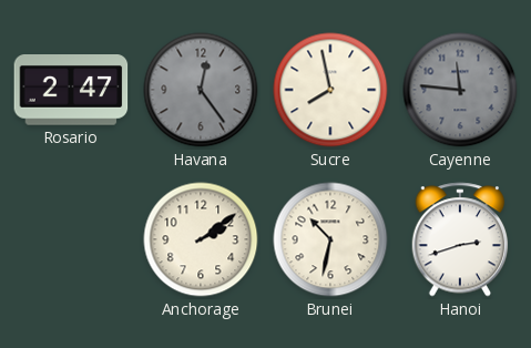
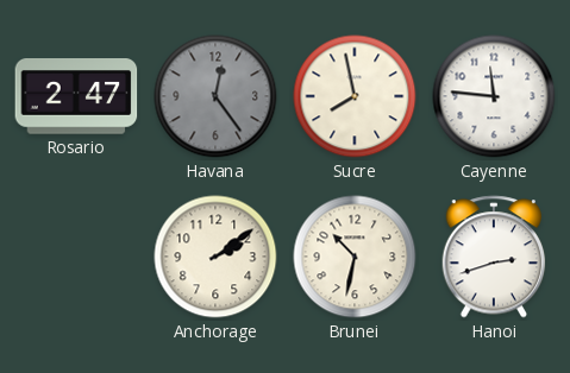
Cayenne dial: grey -> white
